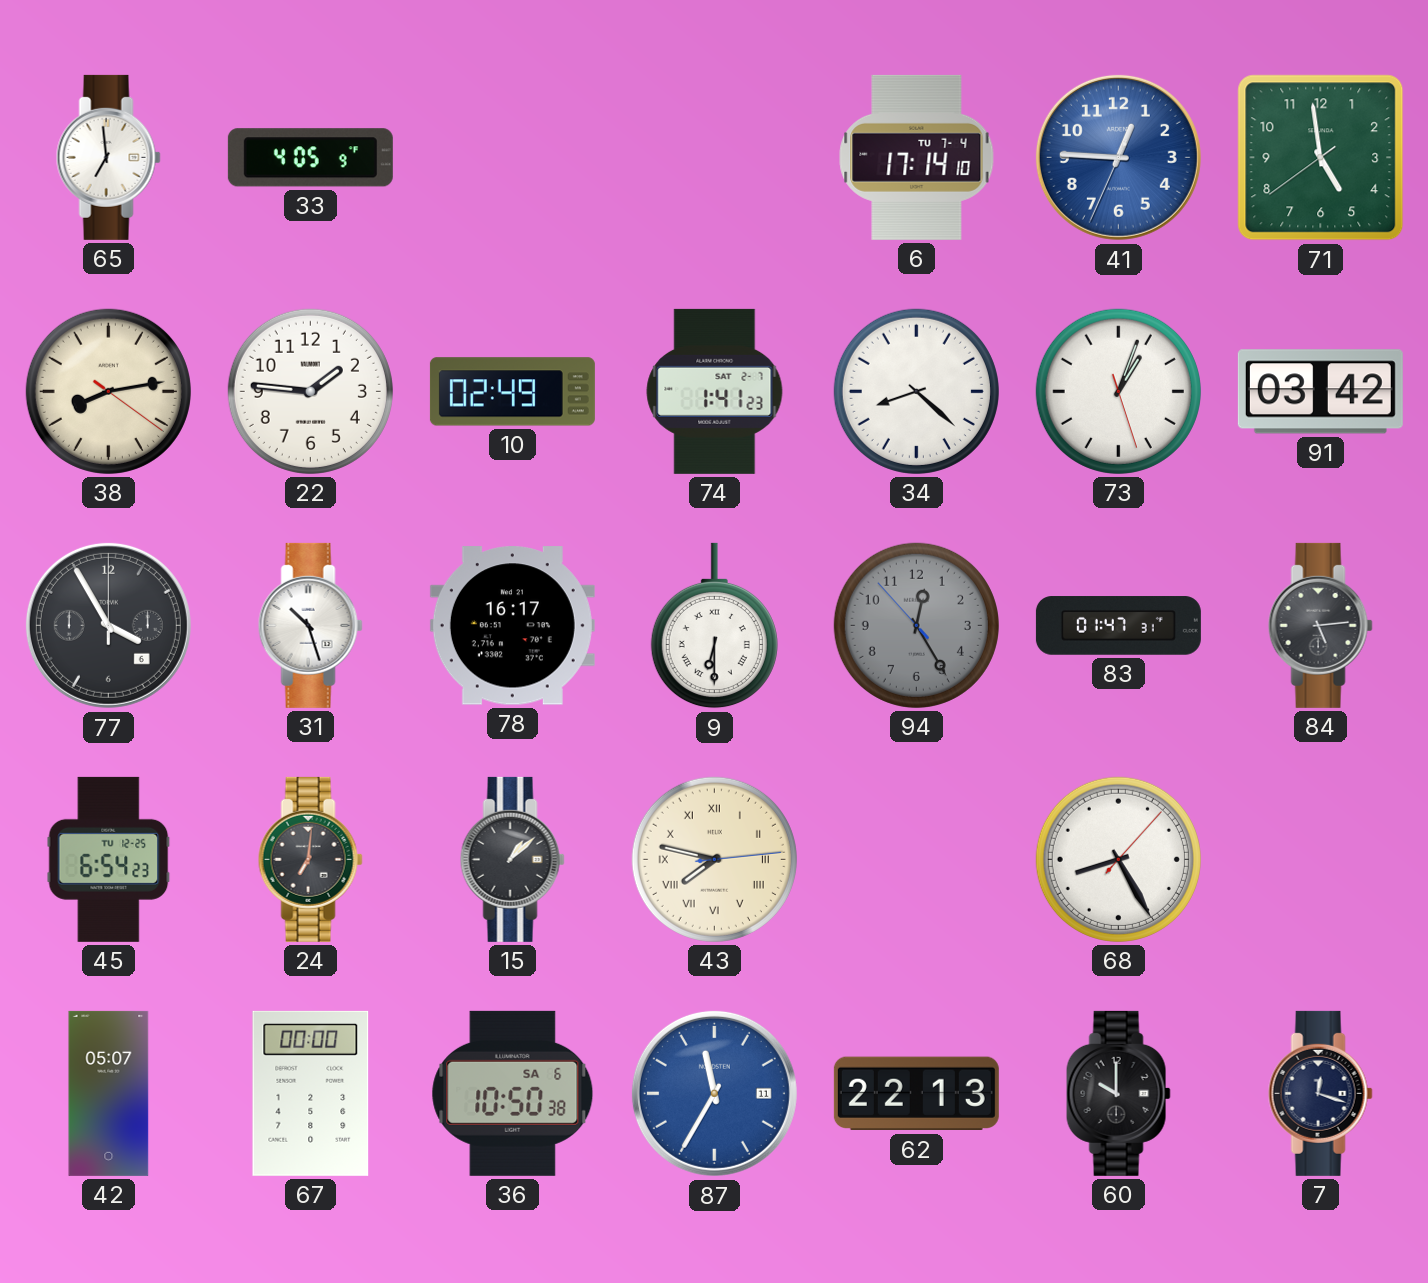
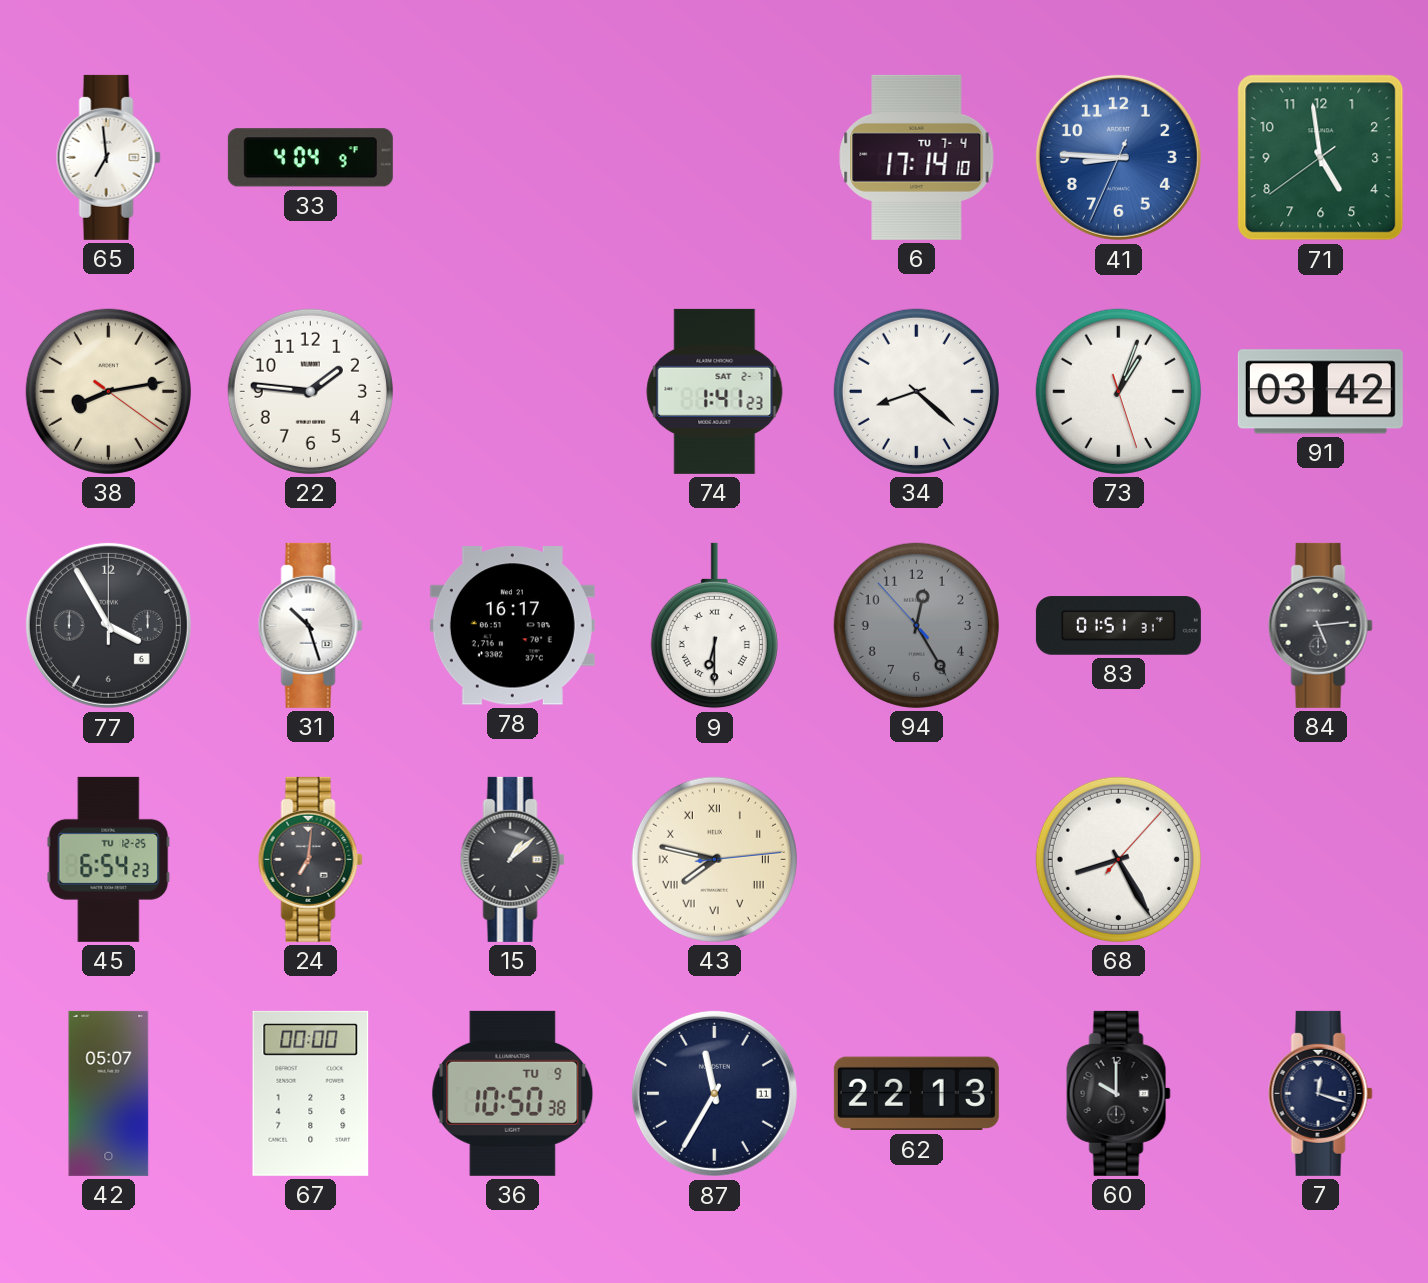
33: 4:05 -> 4:04
41: 12:45 -> 8:45
10: 02:49 -> none
83: 01:47 -> 01:51
36 date: SA 6 -> TU 9
87 dial: blue -> navy
